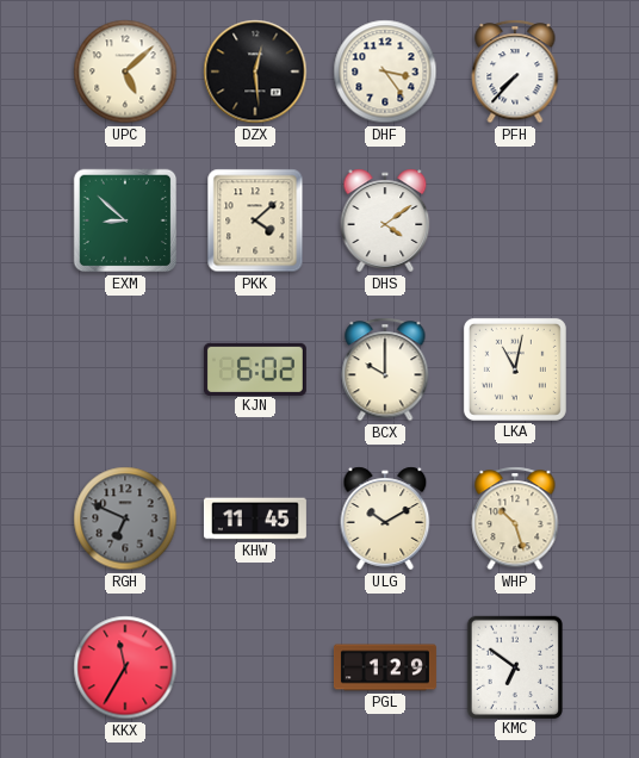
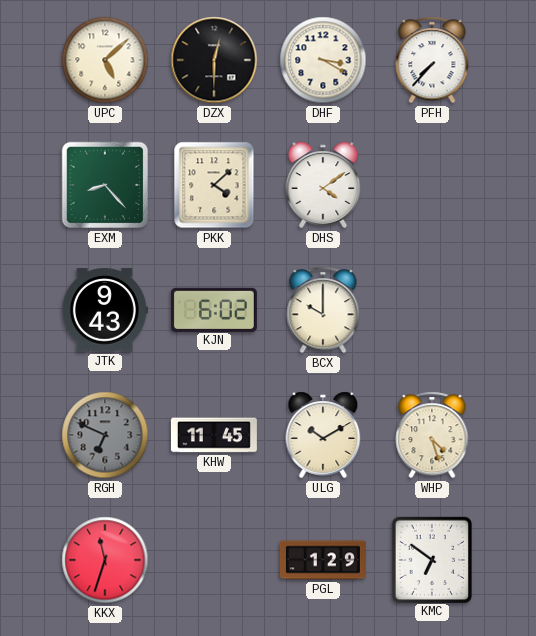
DZX: 12:29 -> 12:30
DHF: 3:24 -> 3:20
EXM: 8:52 -> 8:23
JTK: none -> 9:43
LKA: 11:02 -> none
WHP: 10:27 -> 4:27
KKX: 11:35 -> 11:33
